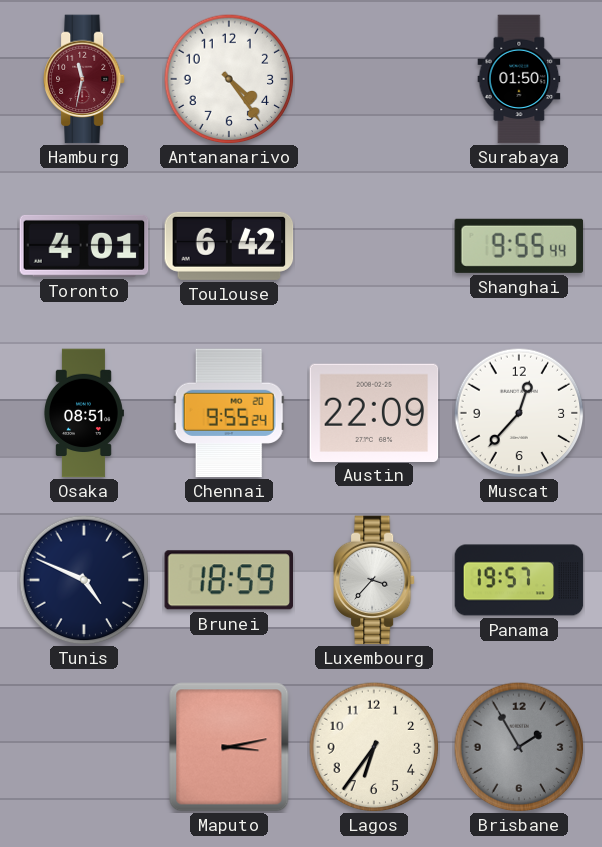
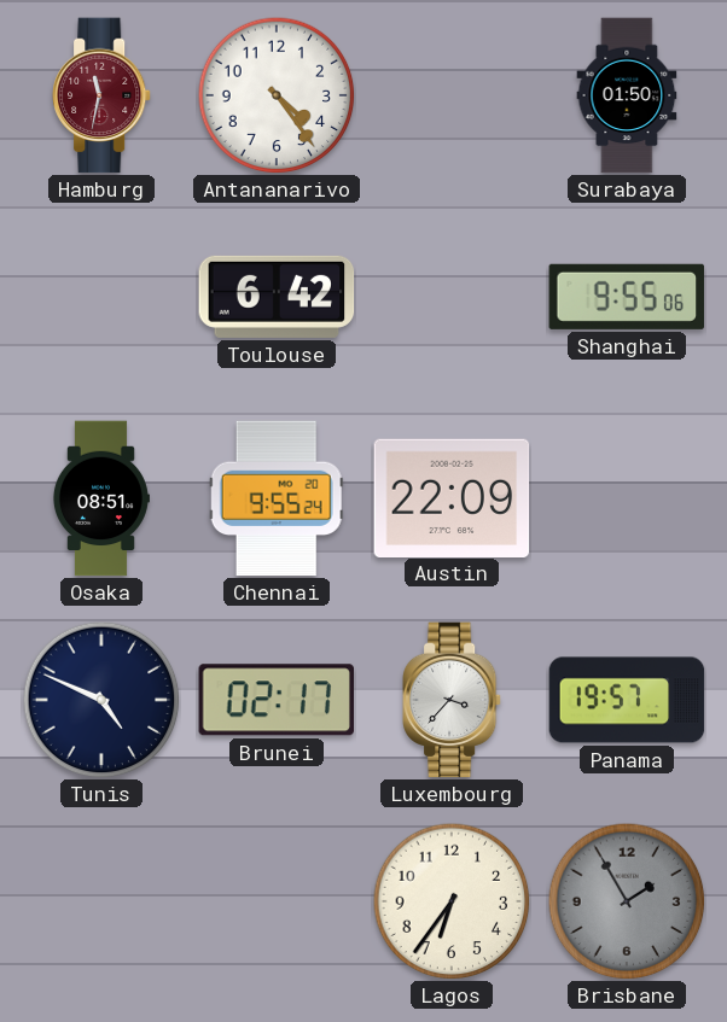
Toronto: 4:01 -> none
Shanghai: 9:55:44 -> 9:55:06
Muscat: 12:37 -> none
Brunei: 18:59 -> 02:17
Maputo: 3:13 -> none
